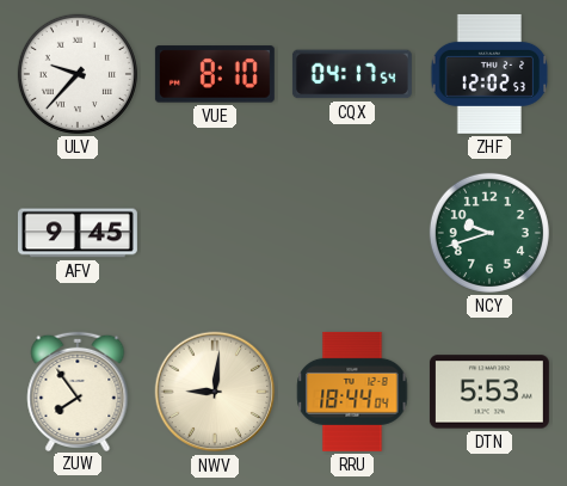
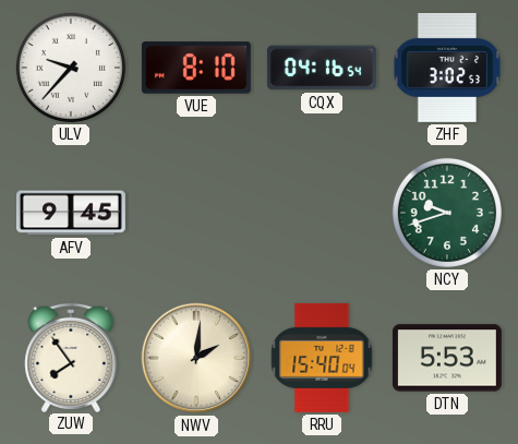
CQX: 04:17 -> 04:16
ZHF: 12:02 -> 3:02
NWV: 9:01 -> 2:01
RRU: 18:44 -> 15:40
